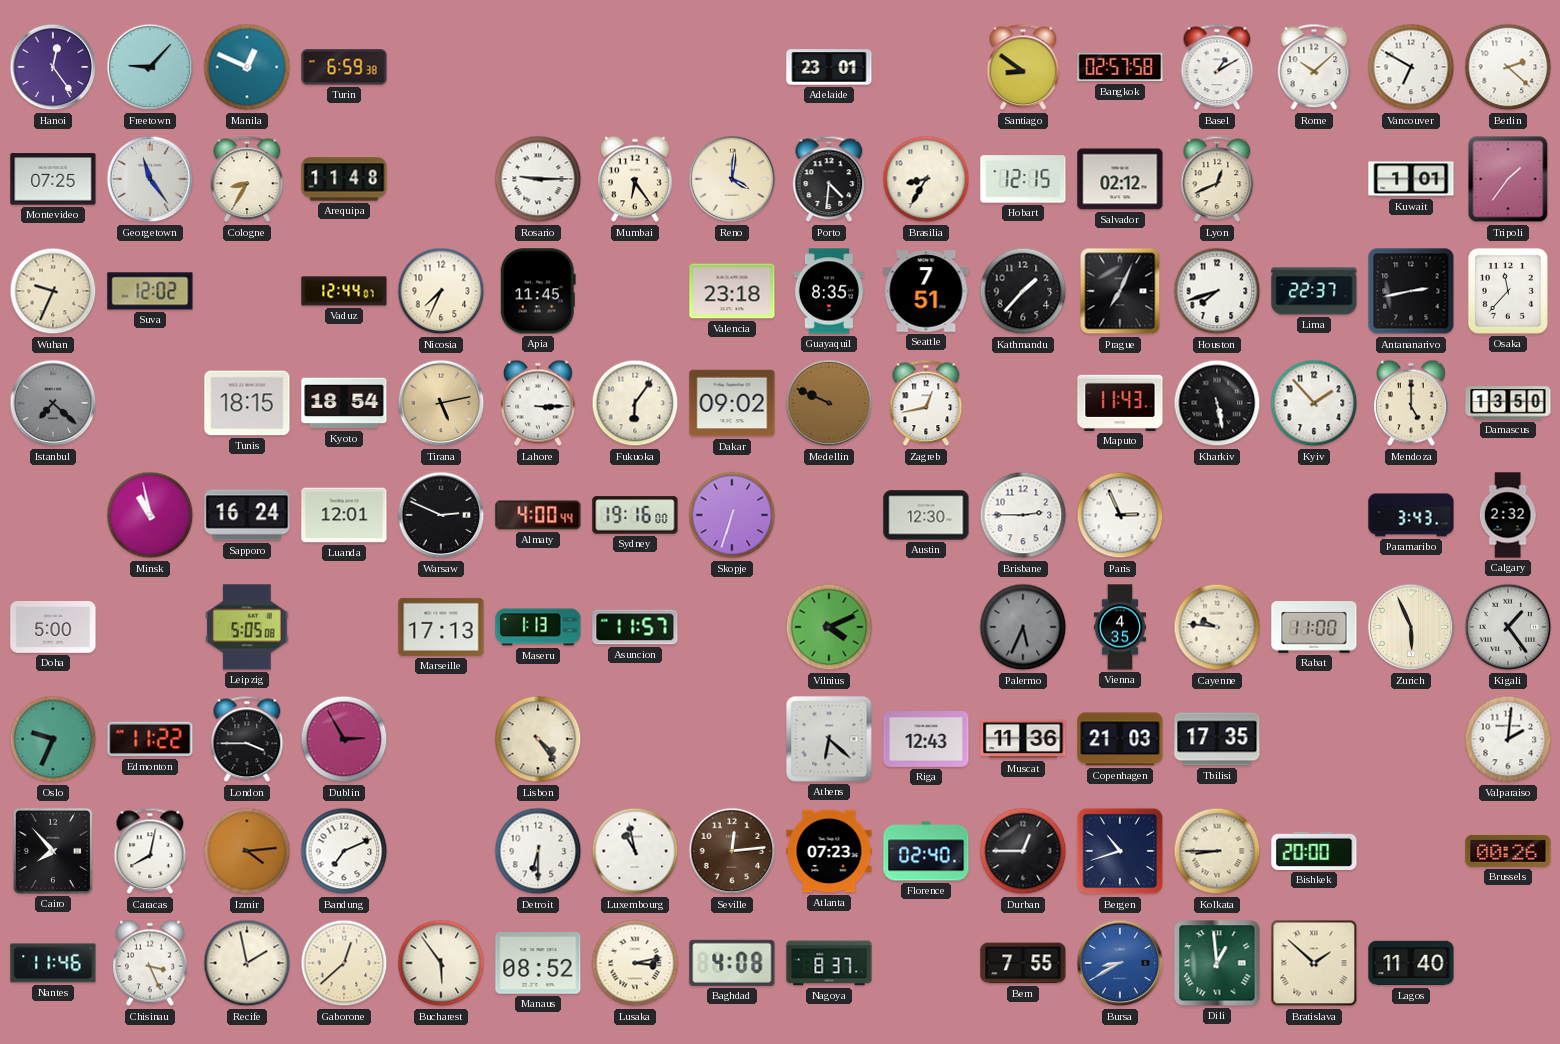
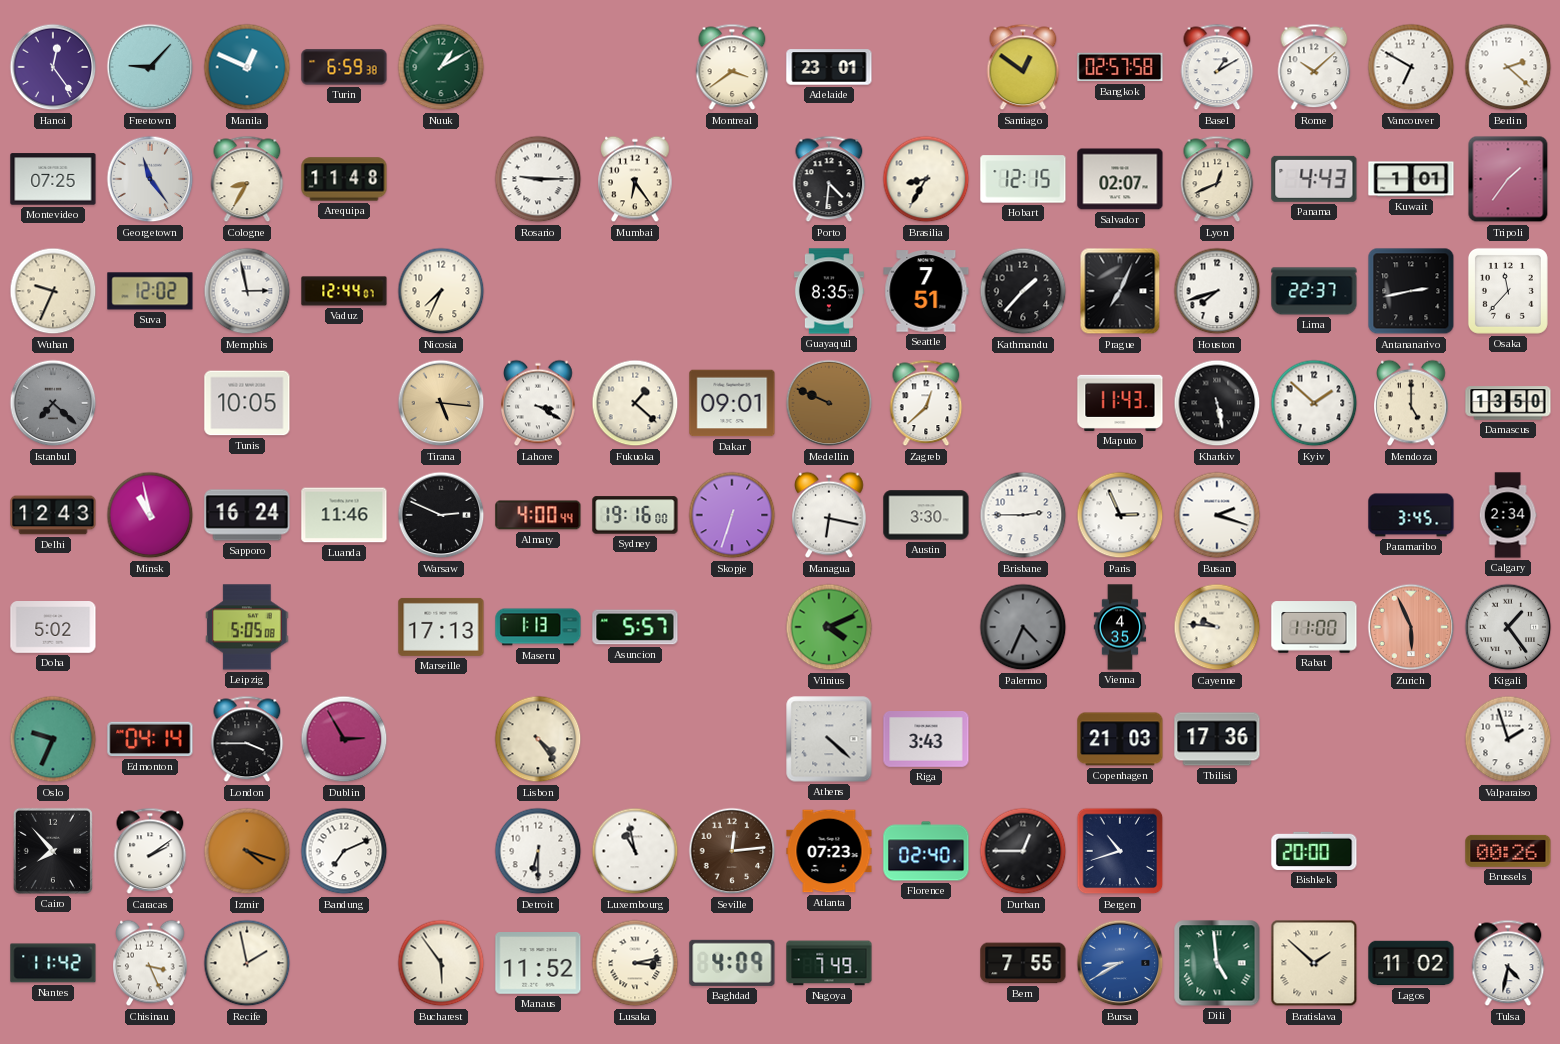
Nuuk: none -> 1:10
Montreal: none -> 3:39
Santiago: 8:51 -> 12:51
Reno: 4:01 -> none
Salvador: 02:12 -> 02:07
Panama: none -> 4:43
Memphis: none -> 2:58
Apia: 11:45 -> none
Valencia: 23:18 -> none
Tunis: 18:15 -> 10:05
Kyoto: 18:54 -> none
Tirana: 5:13 -> 5:16
Lahore: 3:15 -> 3:20
Fukuoka: 6:06 -> 1:22
Dakar: 09:02 -> 09:01
Zagreb: 12:43 -> 12:38
Kyiv: 1:53 -> 1:52
Delhi: none -> 12:43
Luanda: 12:01 -> 11:46
Managua: none -> 6:17
Austin: 12:30 -> 3:30
Busan: none -> 2:18
Paramaribo: 3:43 -> 3:45
Calgary: 2:32 -> 2:34
Doha: 5:00 -> 5:02
Asuncion: 11:57 -> 5:57
Palermo: 5:34 -> 4:34
Zurich dial: cream -> salmon
Edmonton: 11:22 -> 04:14
Athens: 6:22 -> 4:22
Riga: 12:43 -> 3:43
Muscat: 11:36 -> none
Tbilisi: 17:35 -> 17:36
Valparaiso: 2:01 -> 1:57
Caracas: 8:02 -> 2:09
Izmir: 4:14 -> 4:18
Kolkata: 8:45 -> none
Nantes: 11:46 -> 11:42
Gaborone: 12:38 -> none
Manaus: 08:52 -> 11:52
Baghdad: 4:08 -> 4:09
Nagoya: 8:37 -> 7:49
Dili: 12:59 -> 4:59
Lagos: 11:40 -> 11:02
Tulsa: none -> 4:32
